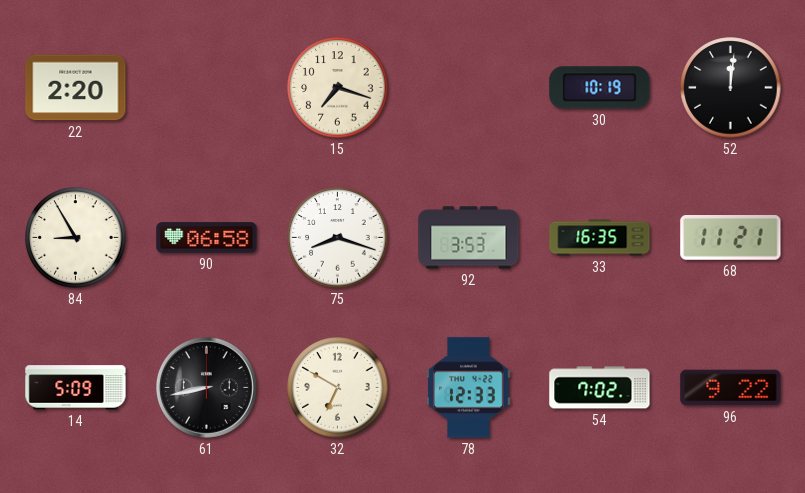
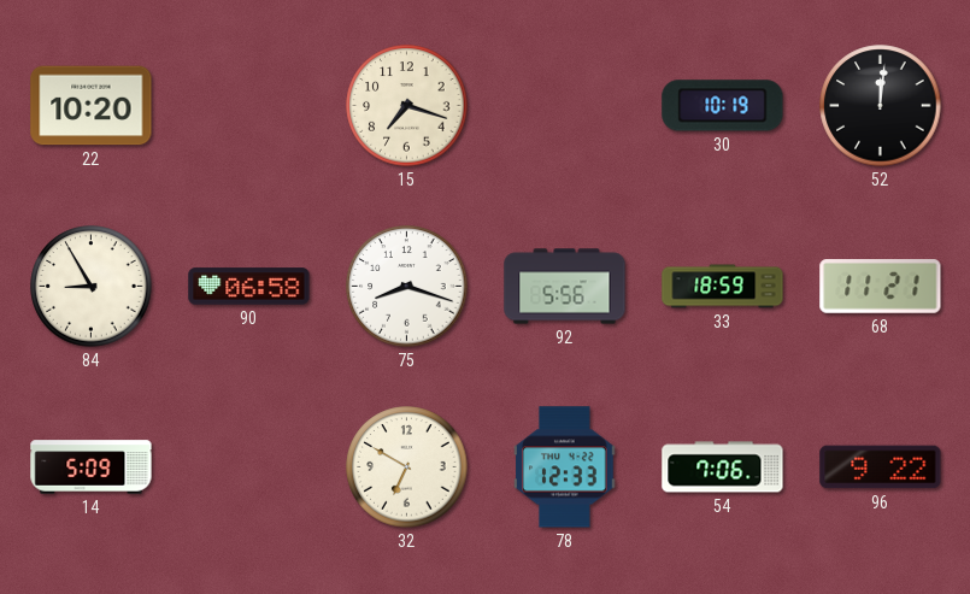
22: 2:20 -> 10:20
92: 3:53 -> 5:56
33: 16:35 -> 18:59
61: 8:43 -> none
54: 7:02 -> 7:06
